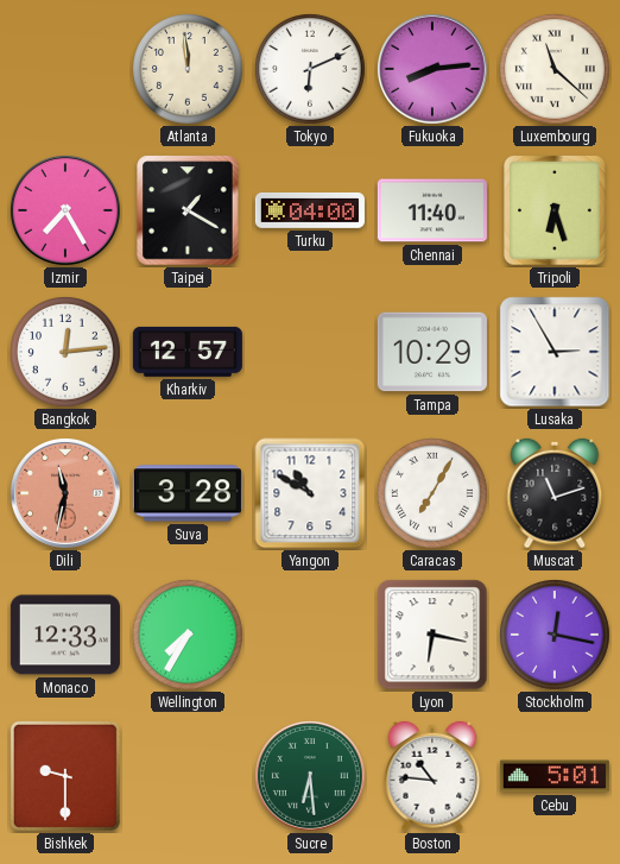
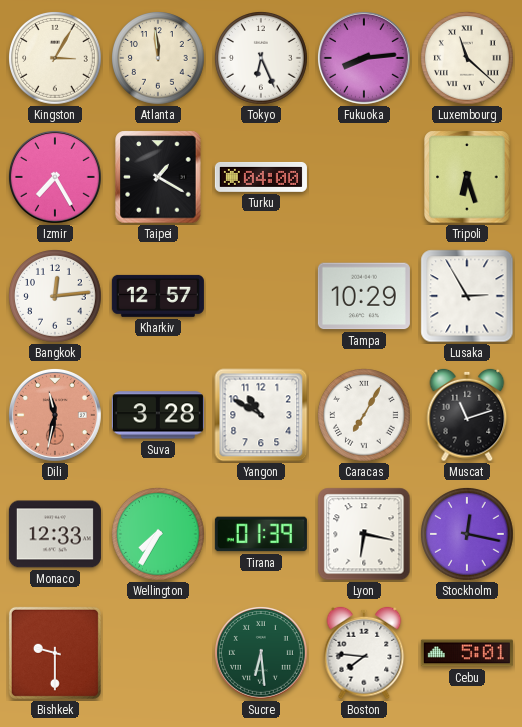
Kingston: none -> 3:05
Tokyo: 6:11 -> 6:26
Chennai: 11:40 -> none
Tirana: none -> 01:39
Boston: 10:46 -> 7:46
